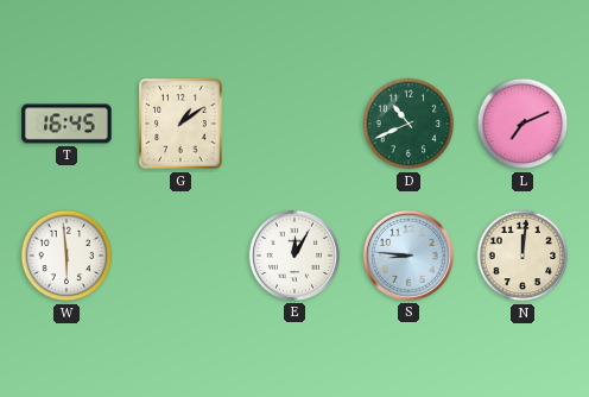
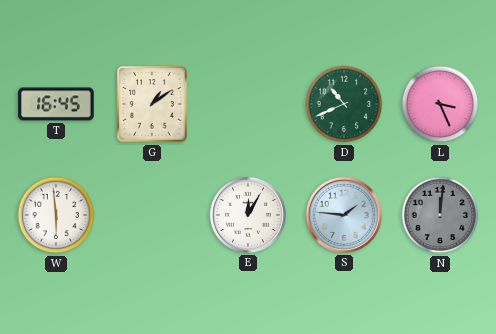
L: 7:11 -> 3:26
S: 8:46 -> 1:46
N dial: cream -> grey
